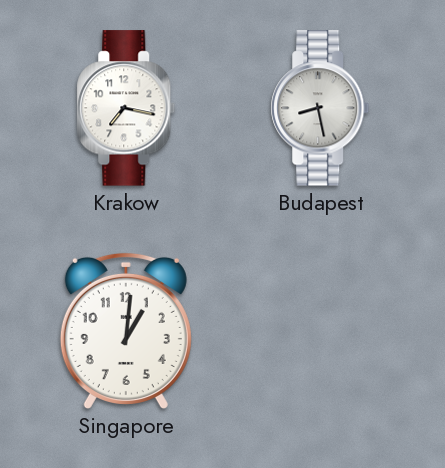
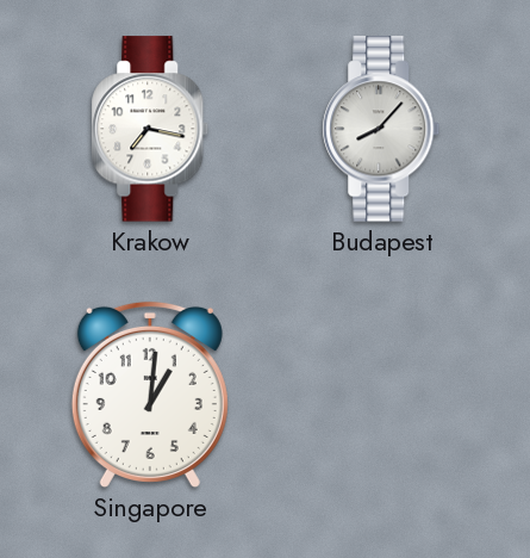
Budapest: 8:28 -> 8:07
